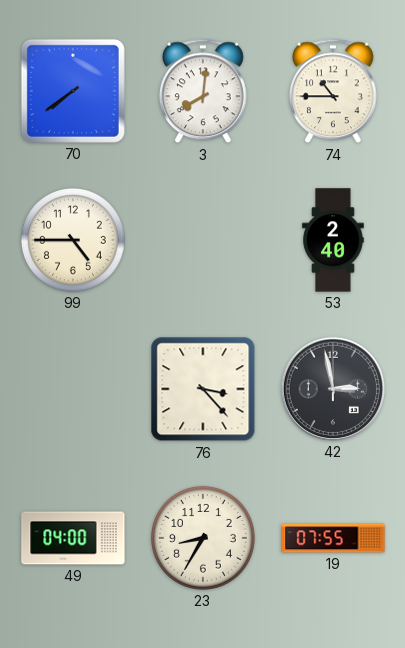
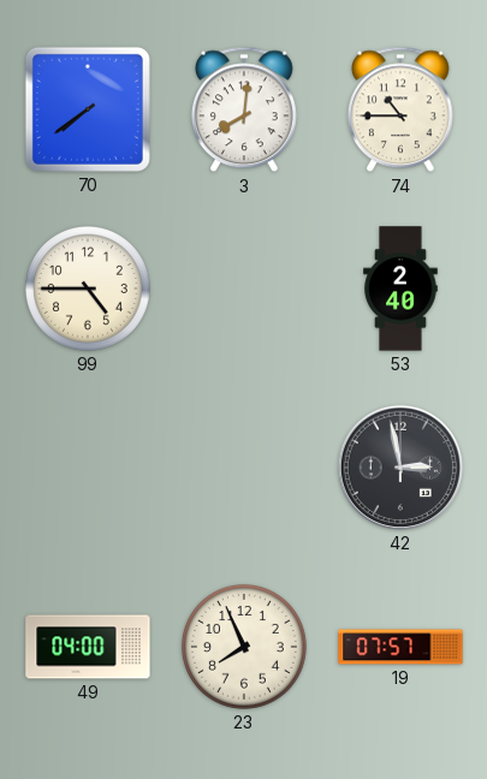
76: 3:23 -> none
23: 8:35 -> 7:56
19: 07:55 -> 07:57
